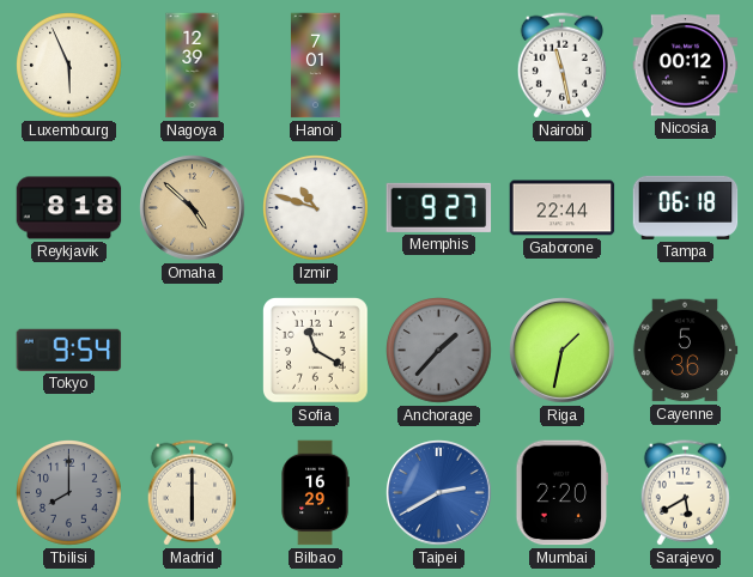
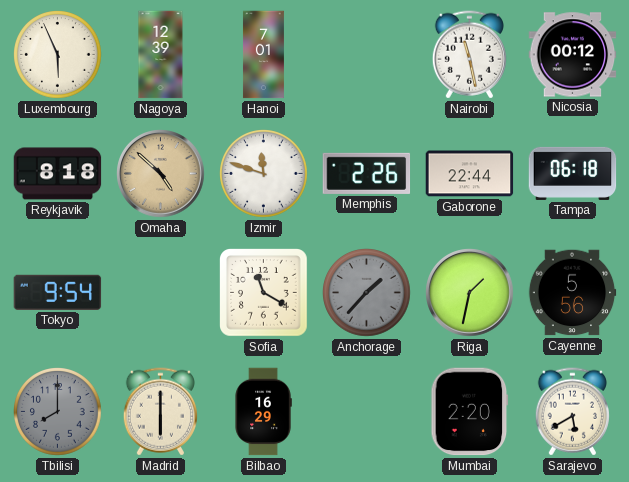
Izmir: 10:48 -> 11:48
Memphis: 9:27 -> 2:26
Cayenne: 5:36 -> 5:56
Taipei: 2:40 -> none
